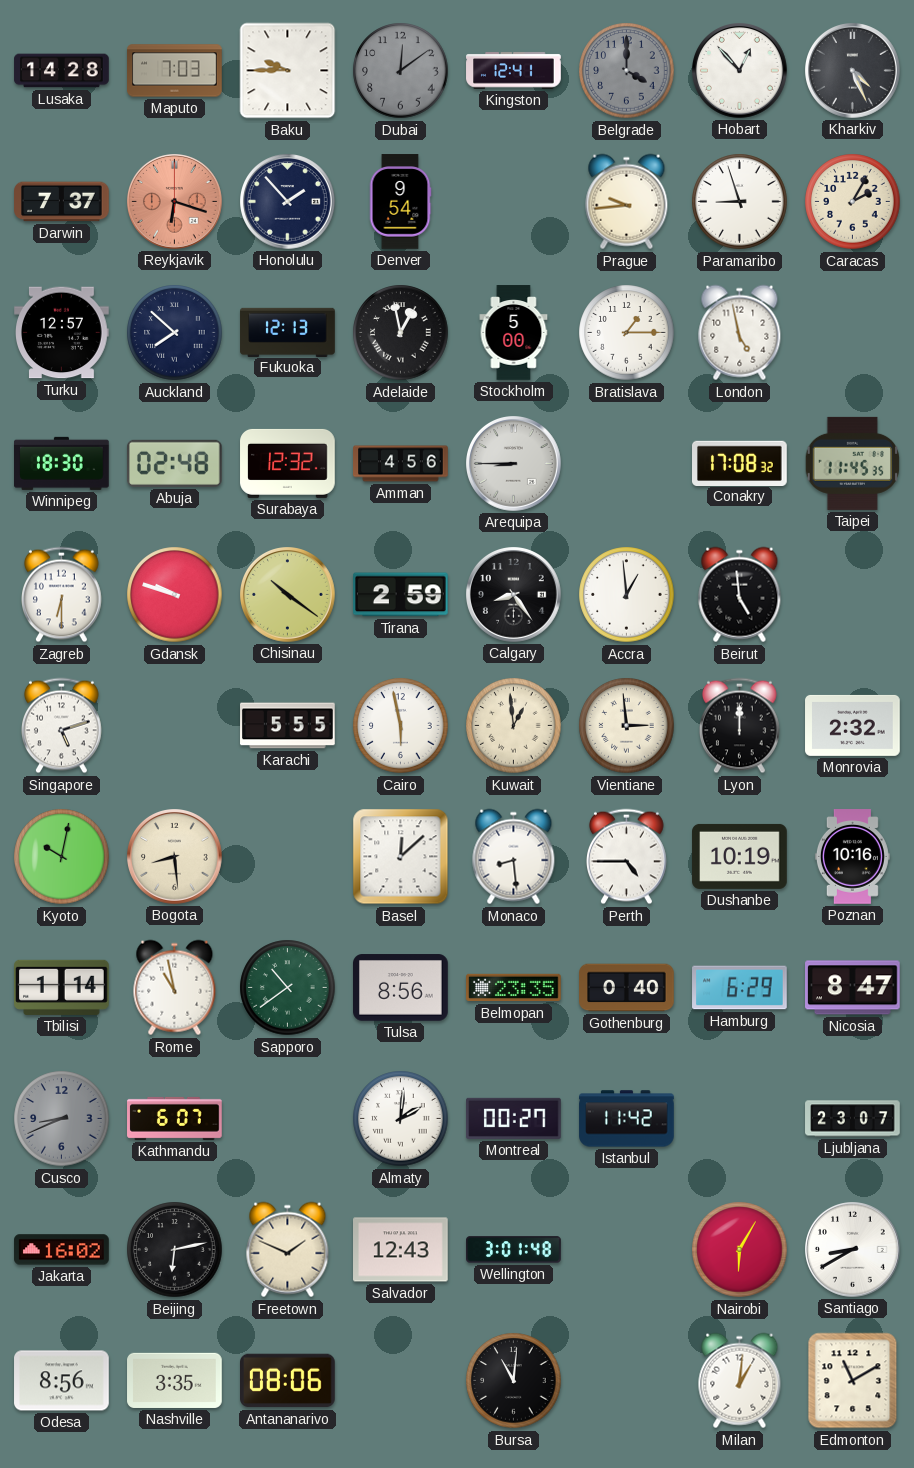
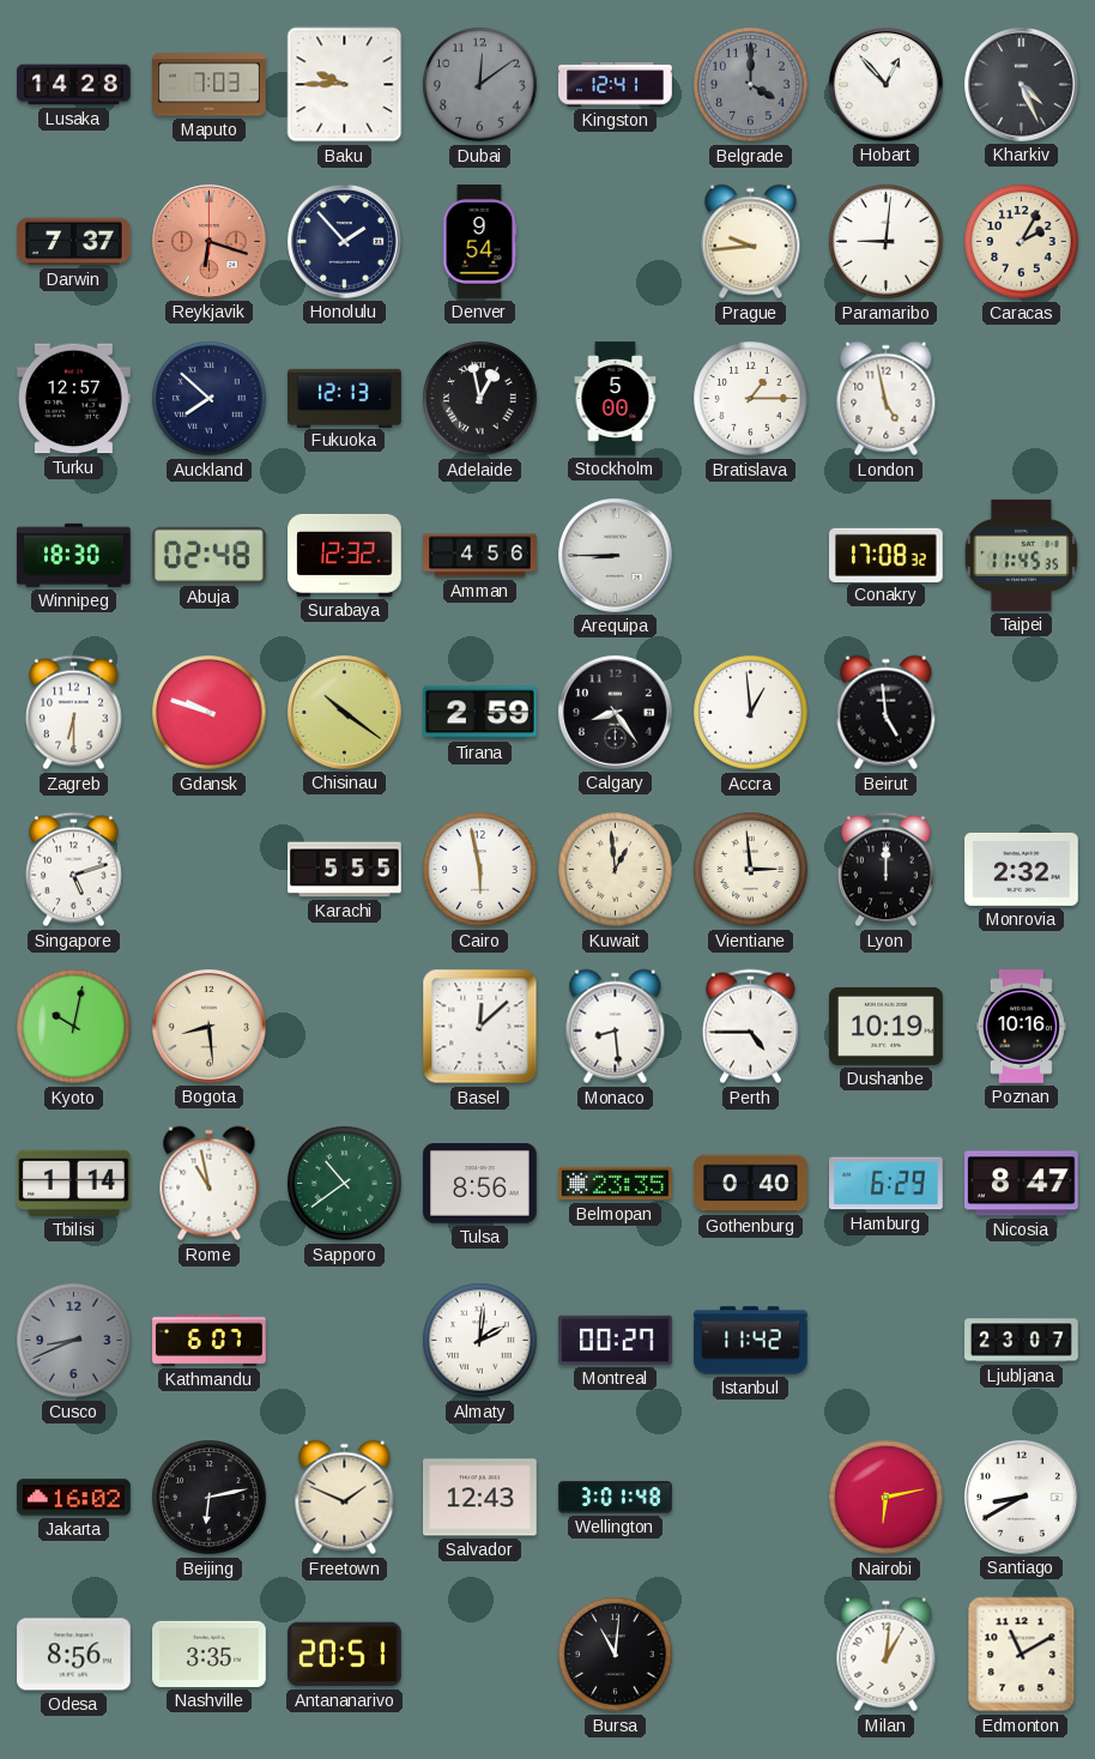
Paramaribo: 8:57 -> 9:01
Nairobi: 6:05 -> 6:13
Antananarivo: 08:06 -> 20:51
